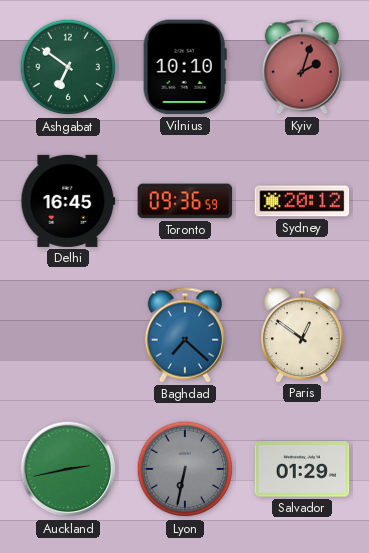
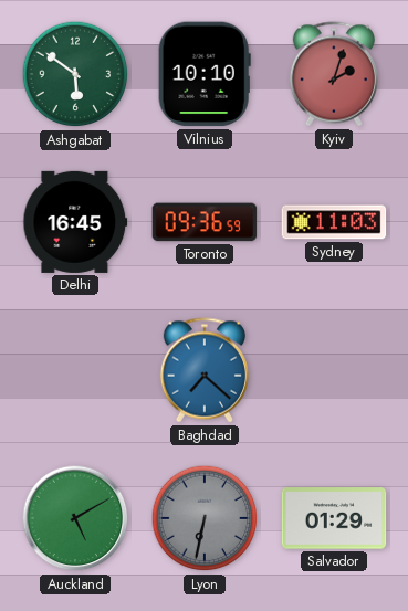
Ashgabat: 6:51 -> 5:51
Sydney: 20:12 -> 11:03
Paris: 12:51 -> none
Auckland: 2:43 -> 5:10
